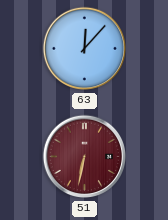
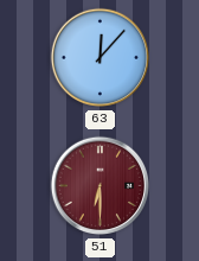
51: 6:32 -> 6:30
